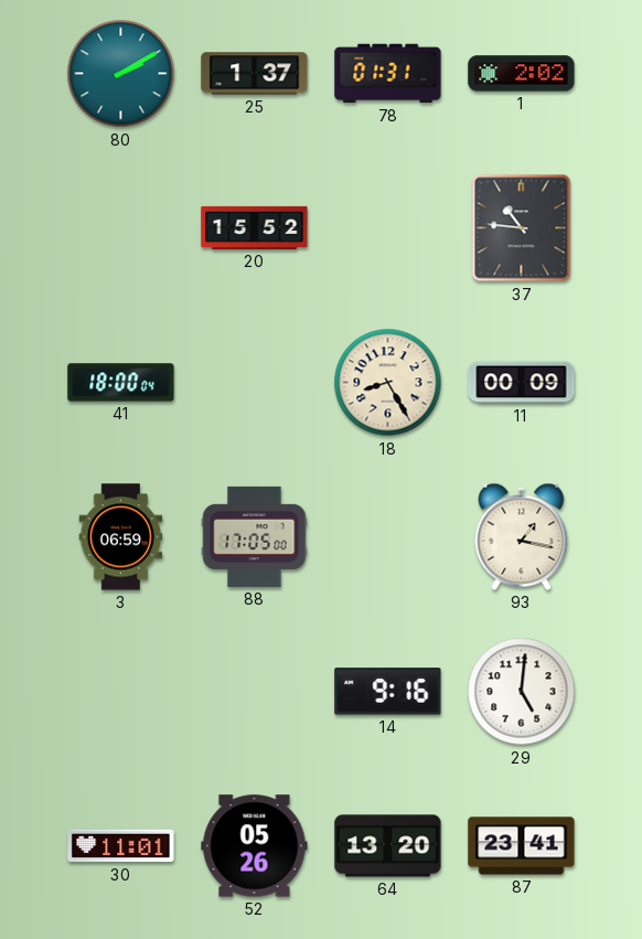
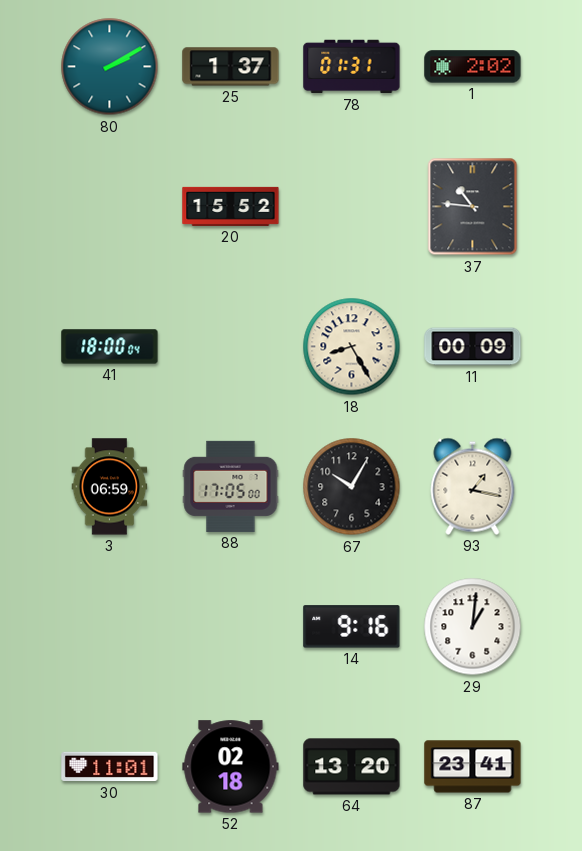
67: none -> 10:05
29: 5:01 -> 1:01
52: 05:26 -> 02:18
